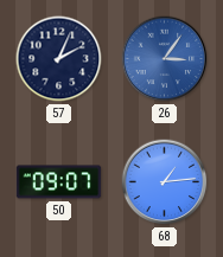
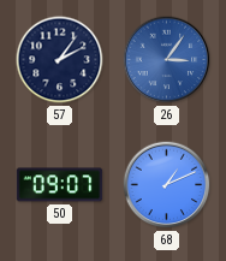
57: 2:04 -> 2:06
68: 1:14 -> 1:11
